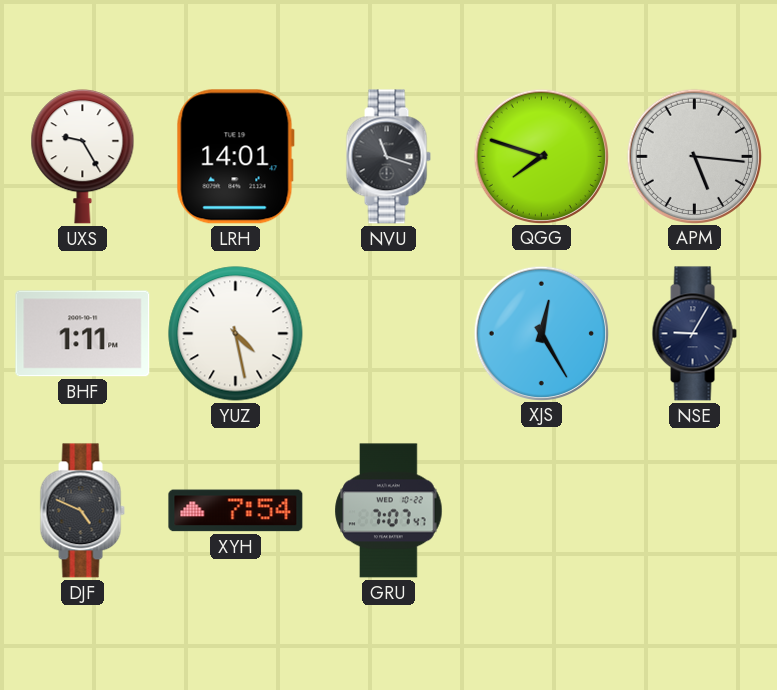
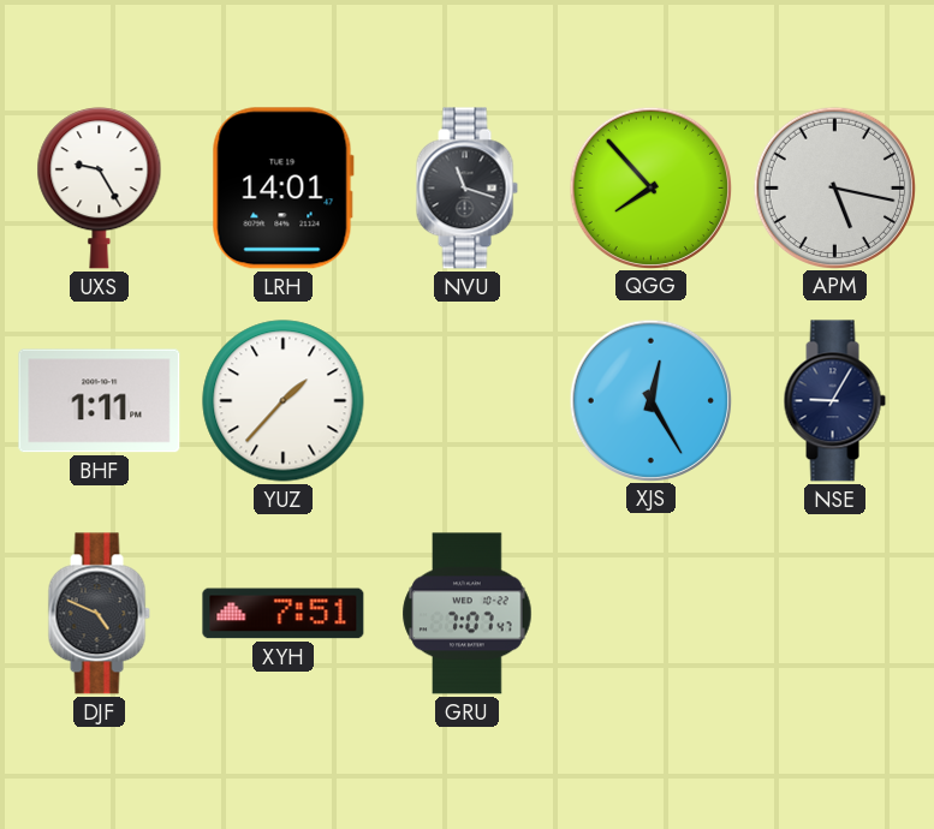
QGG: 7:48 -> 7:53
APM: 5:16 -> 5:17
YUZ: 4:28 -> 1:37
XYH: 7:54 -> 7:51
